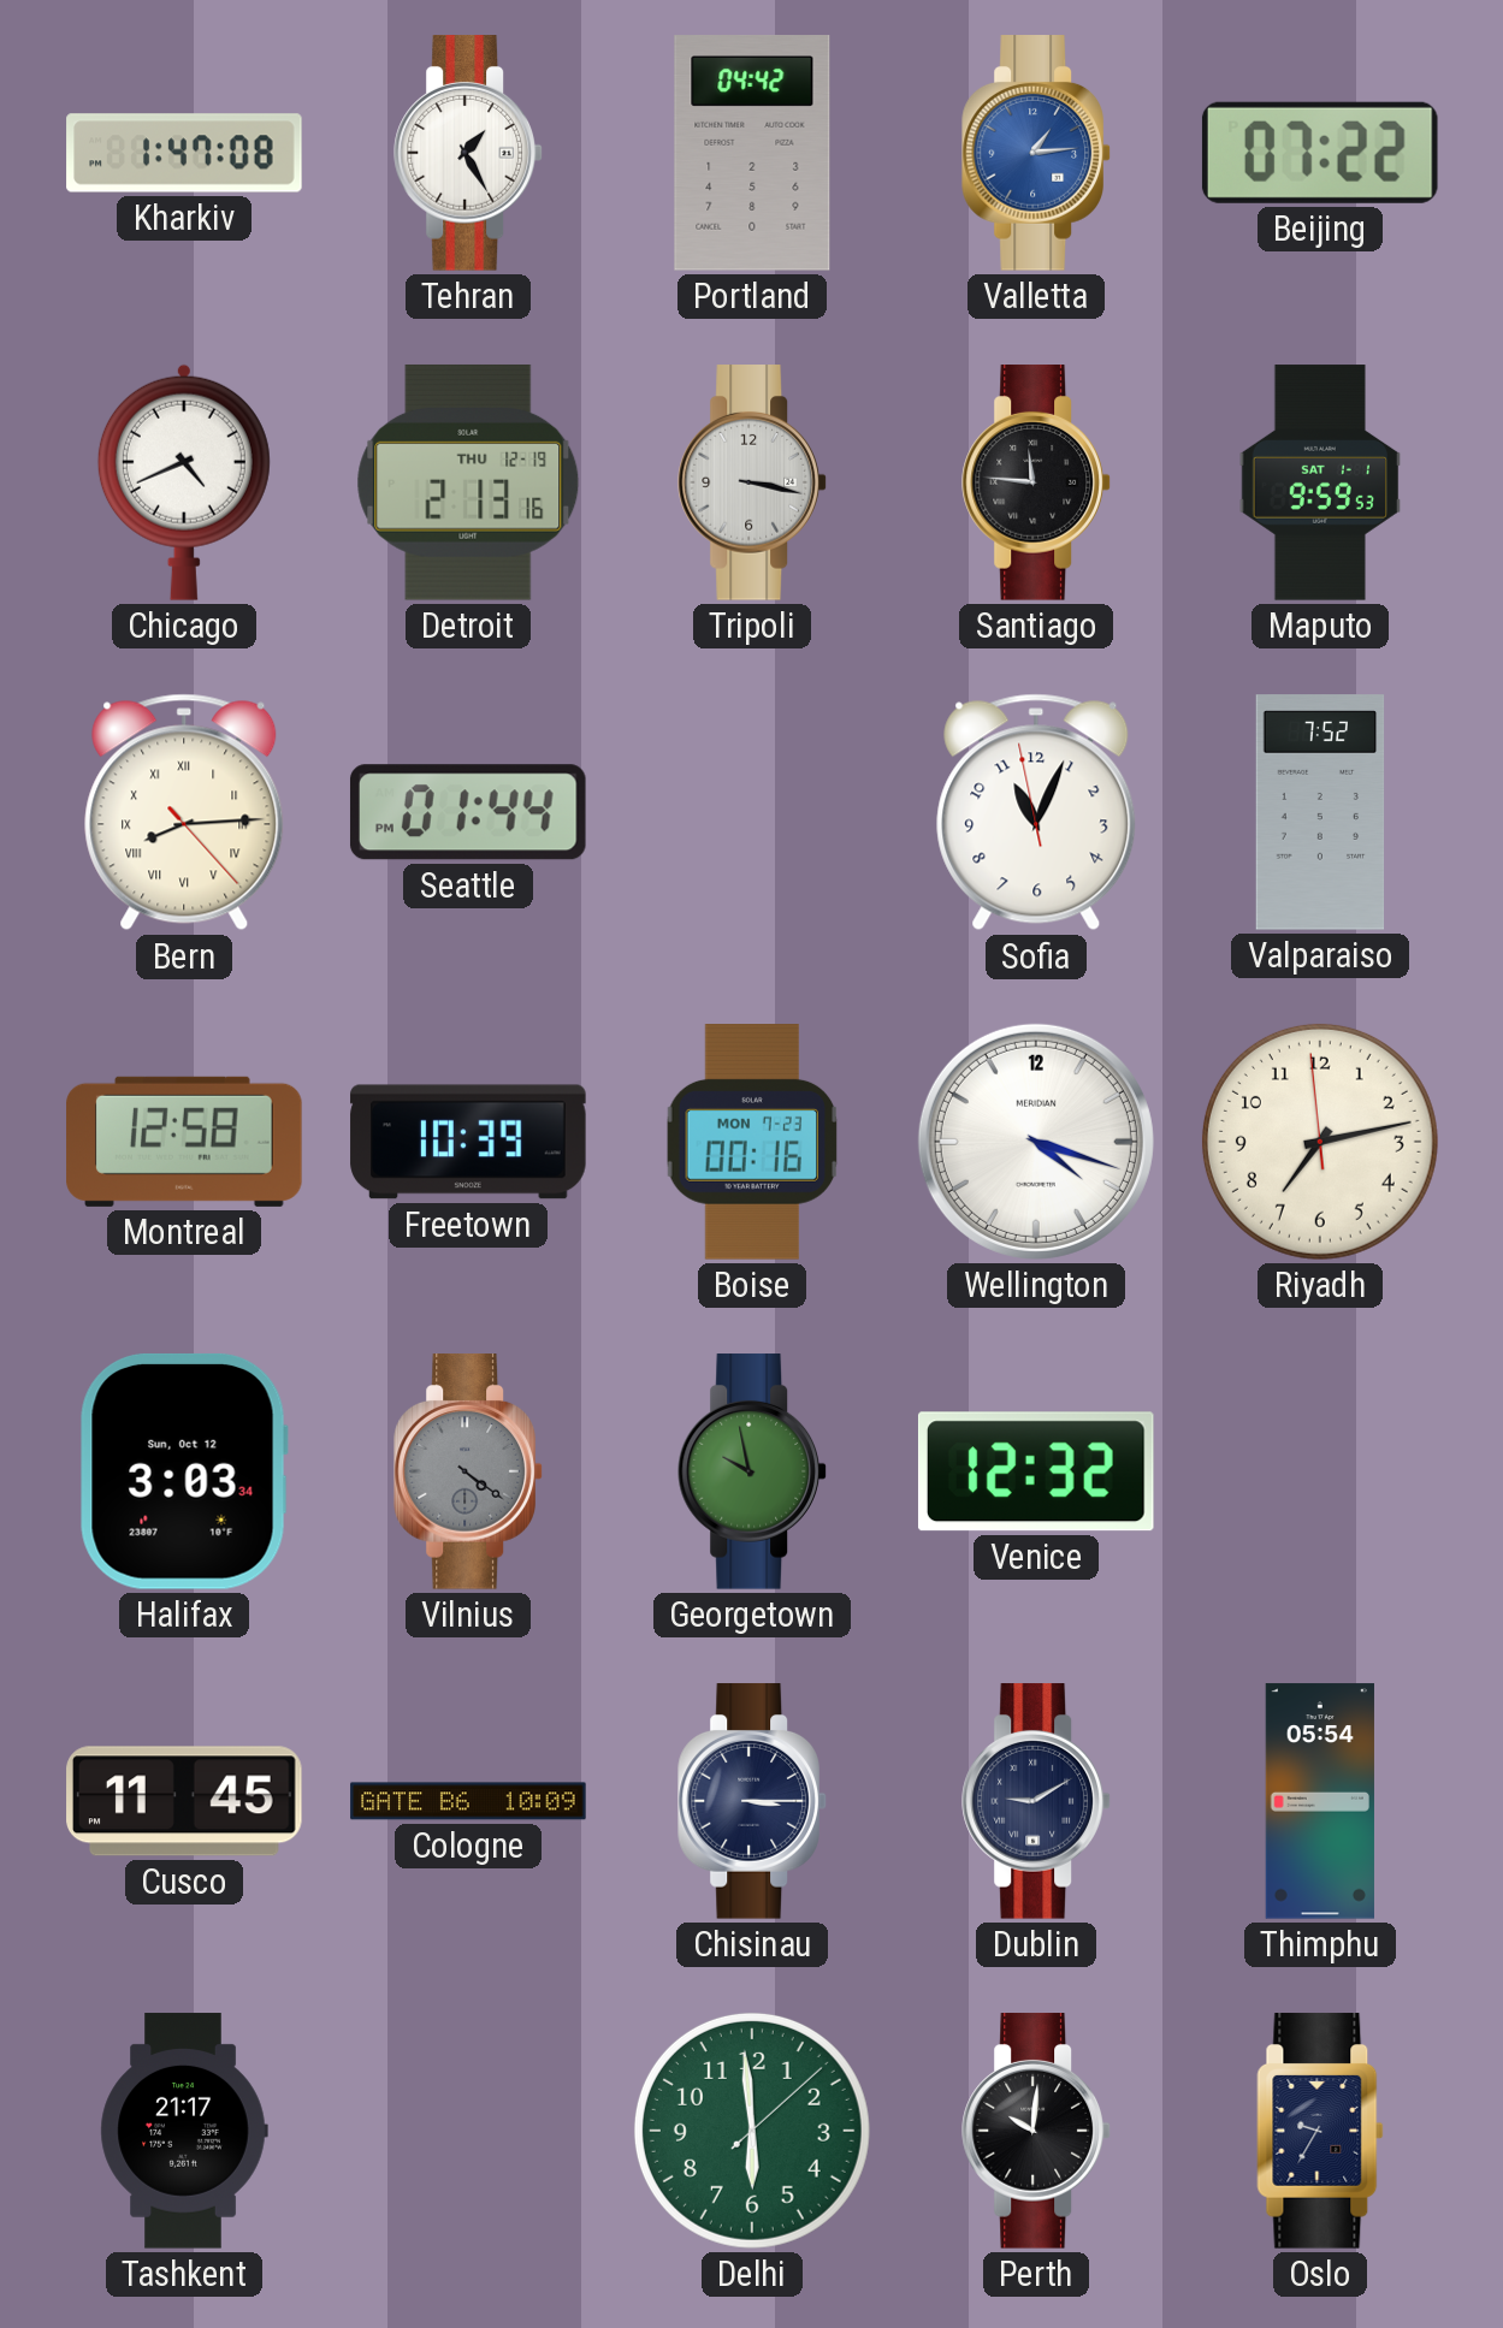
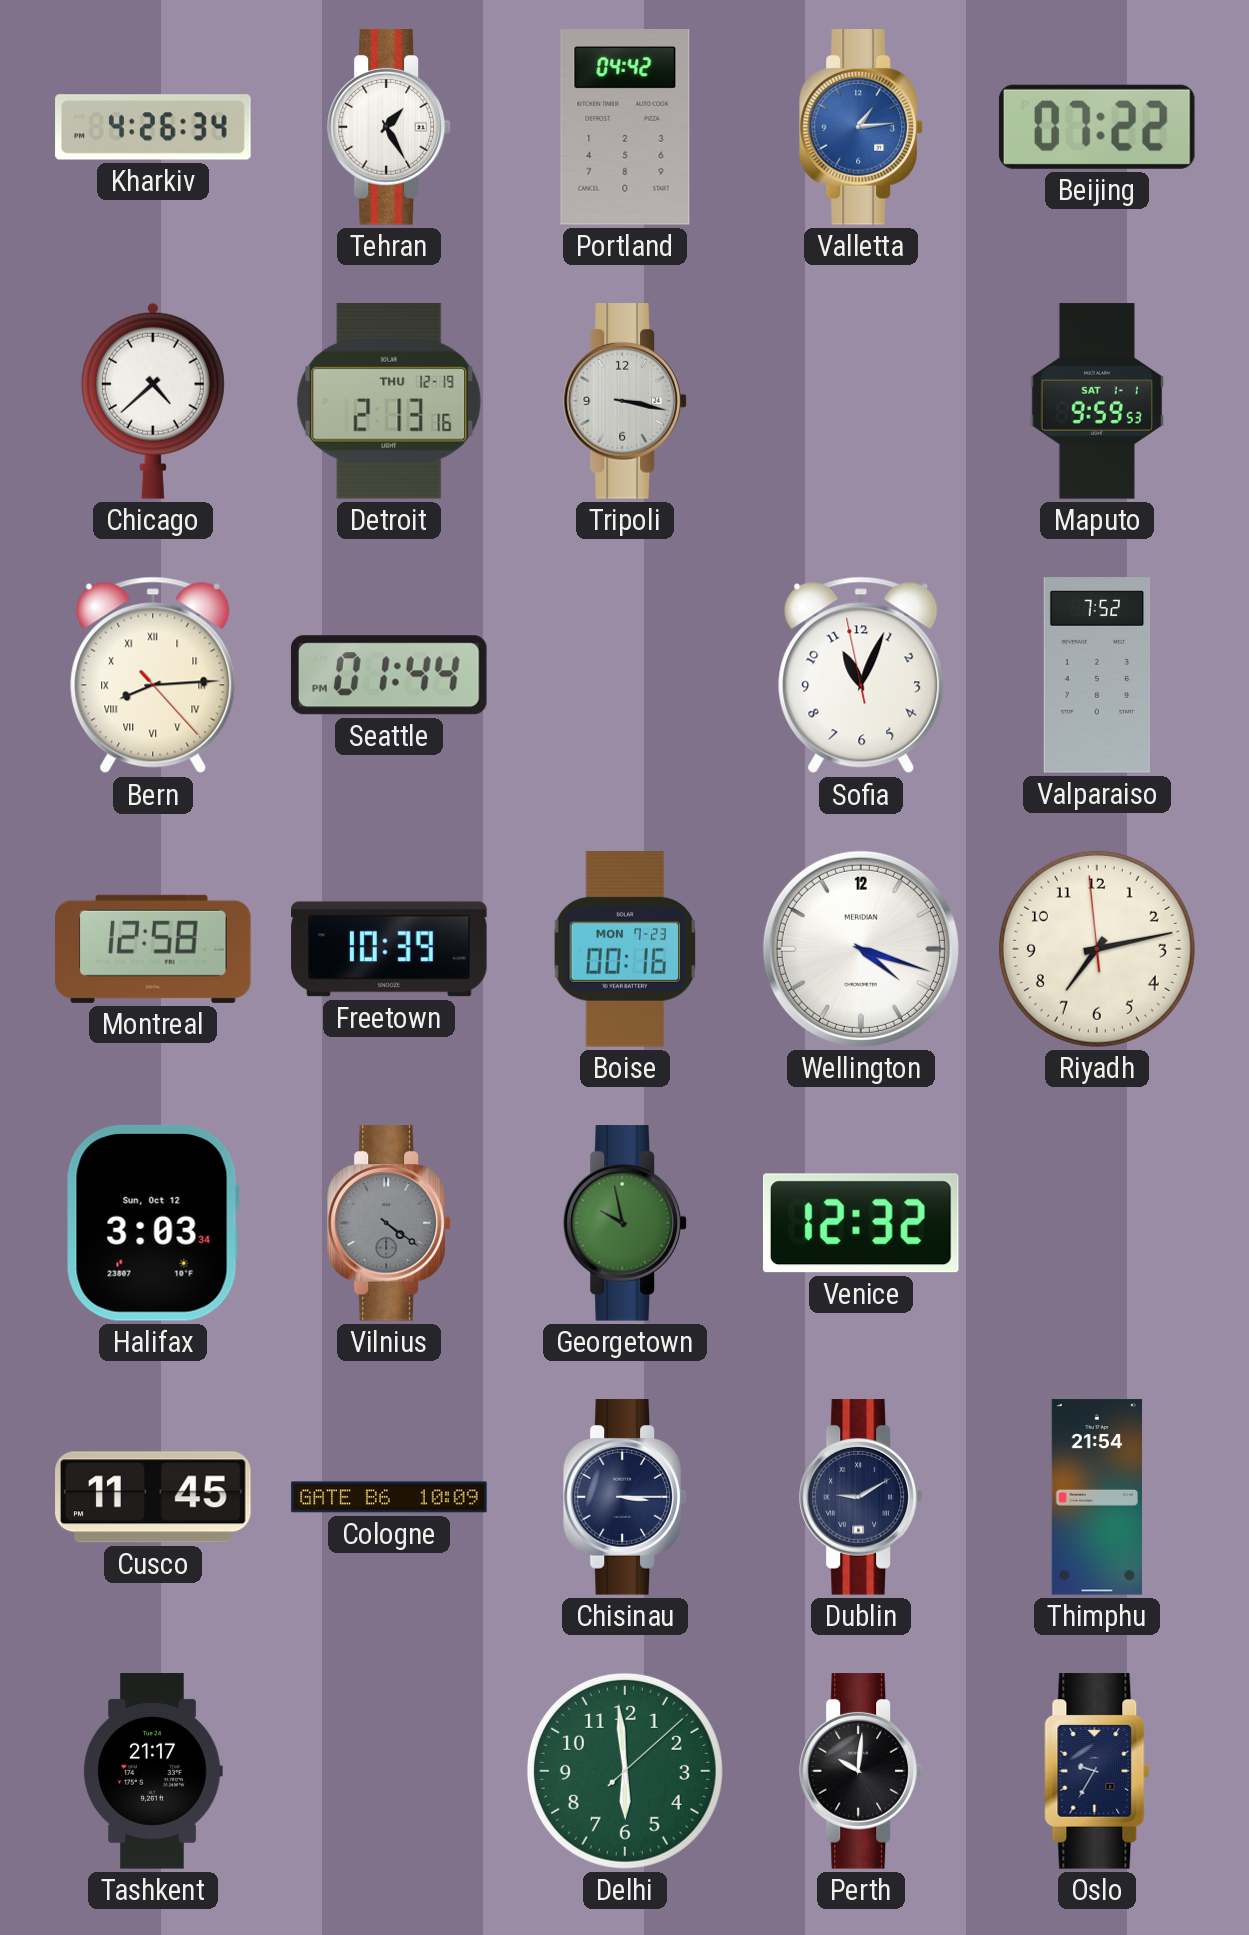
Kharkiv: 1:47 -> 4:26
Chicago: 4:41 -> 4:38
Santiago: 11:46 -> none
Thimphu: 05:54 -> 21:54
